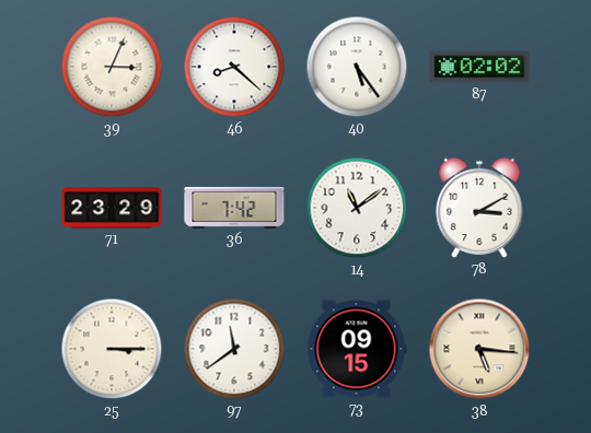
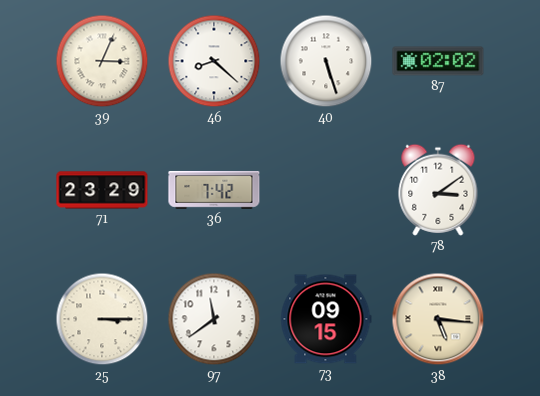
40: 5:24 -> 5:27
14: 11:09 -> none
78: 3:10 -> 3:09
